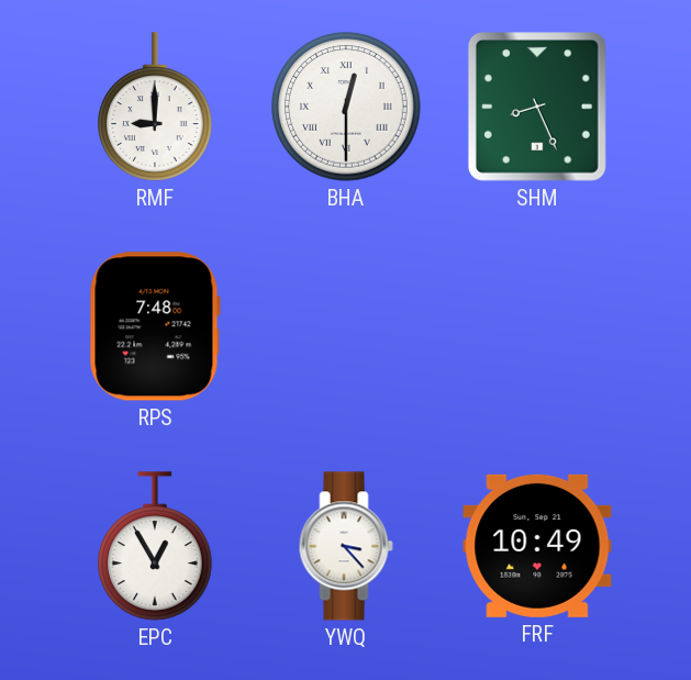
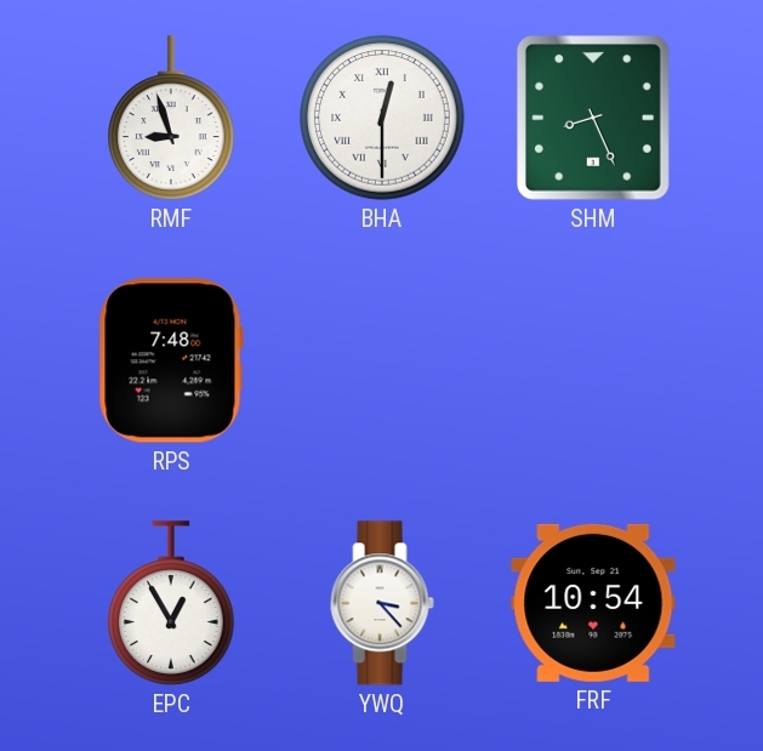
RMF: 9:00 -> 8:57
FRF: 10:49 -> 10:54
